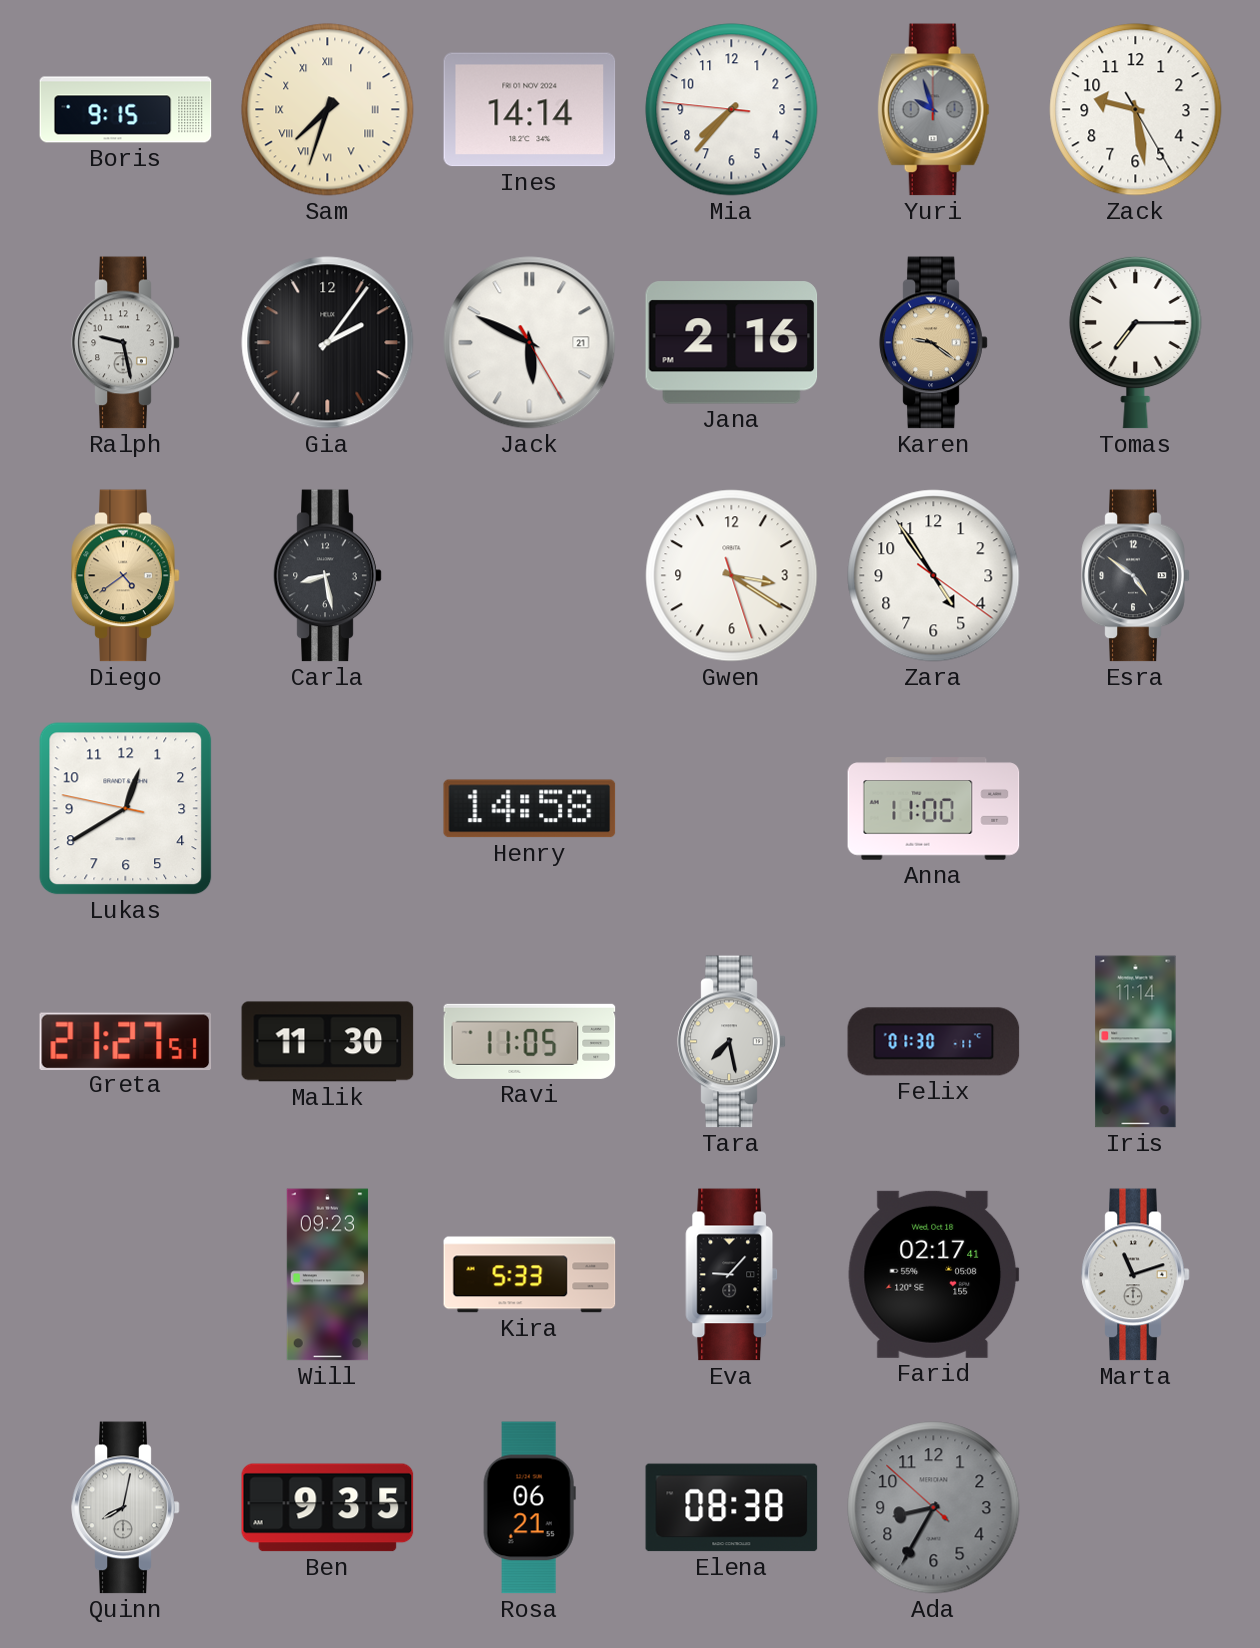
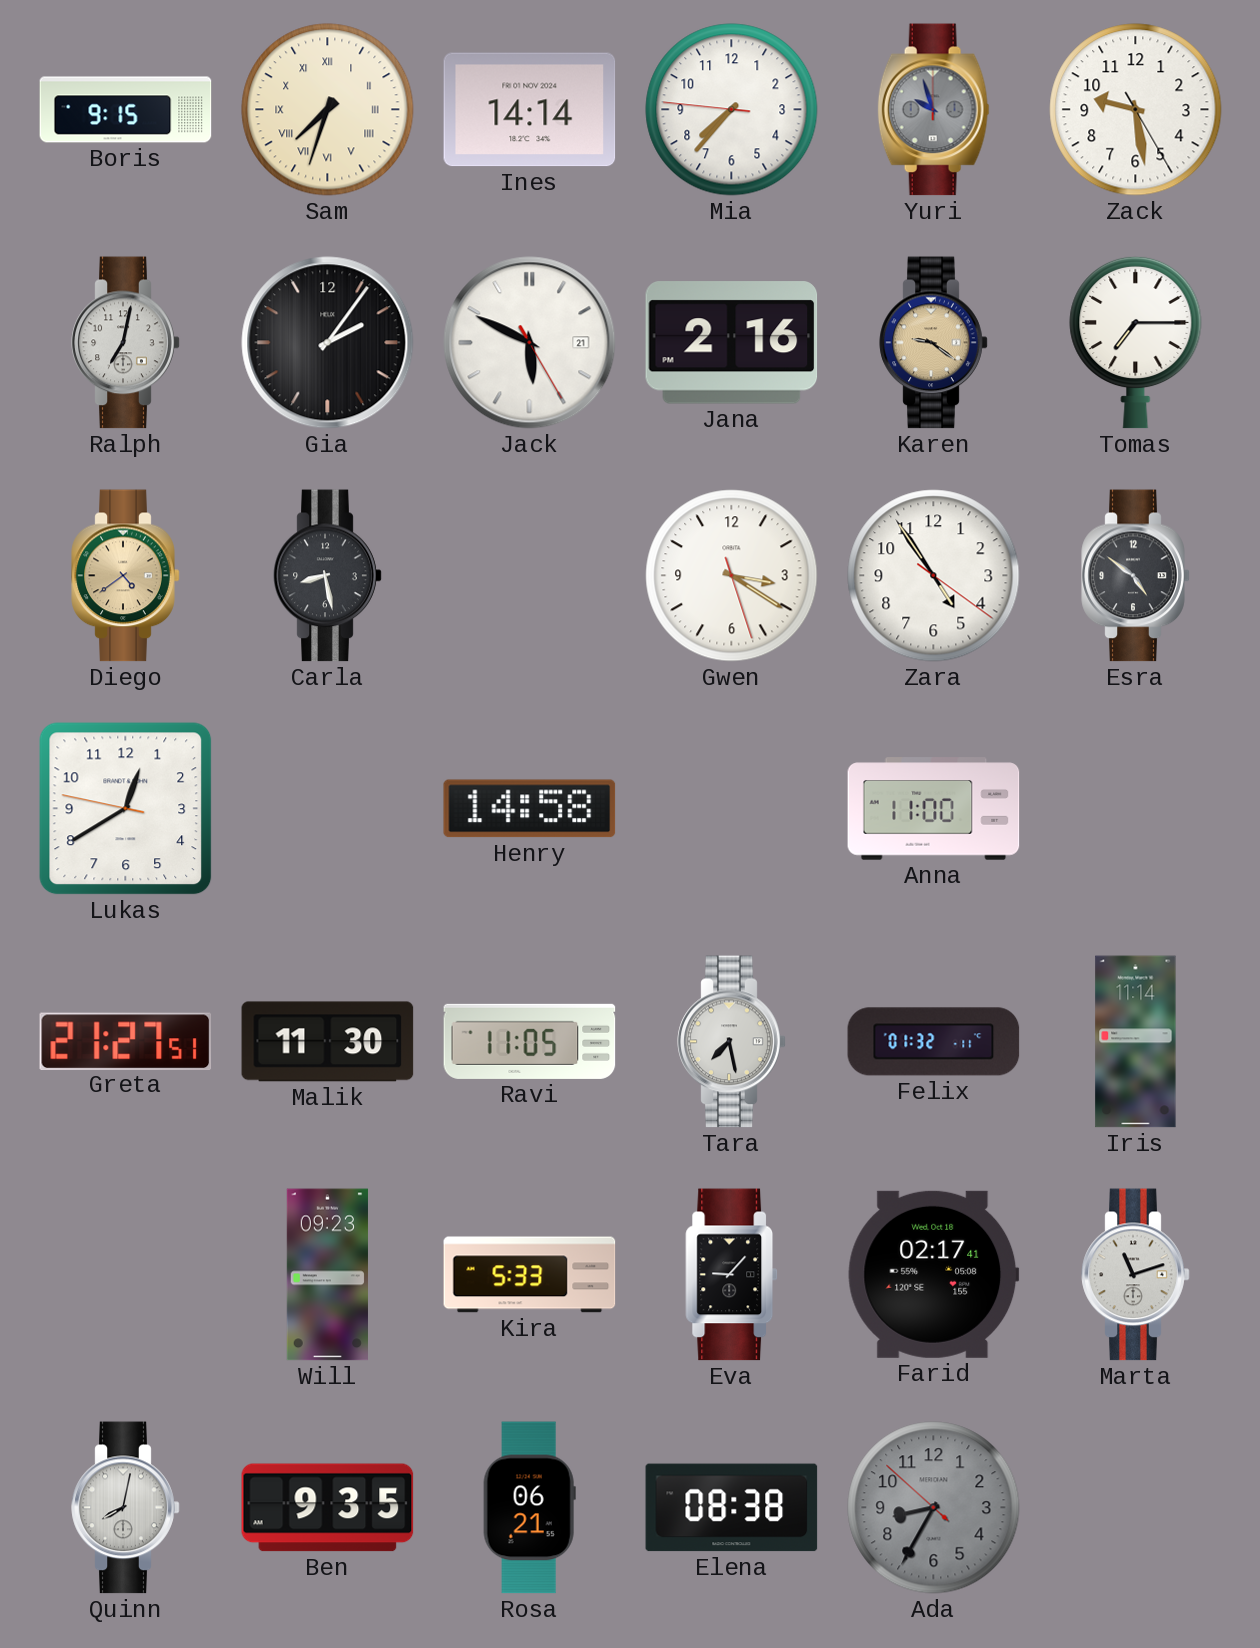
Ralph: 9:28 -> 7:02
Felix: 01:30 -> 01:32
